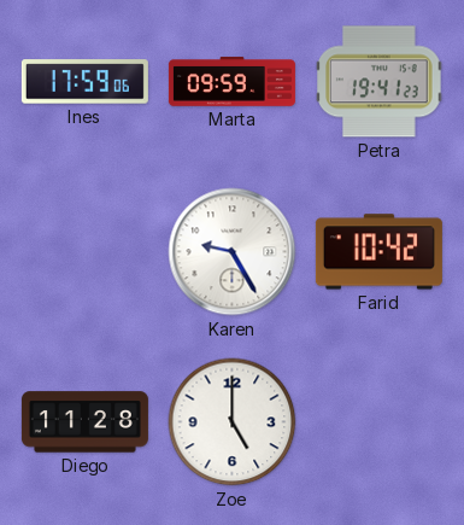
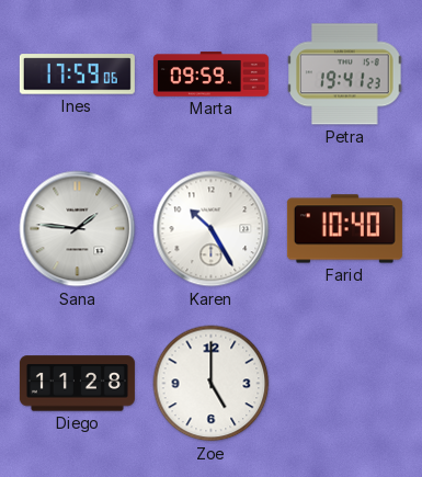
Sana: none -> 1:46
Karen: 9:25 -> 10:25
Farid: 10:42 -> 10:40
